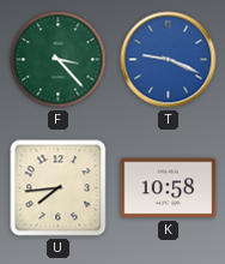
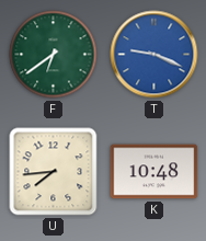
F: 3:23 -> 6:39
K: 10:58 -> 10:48
